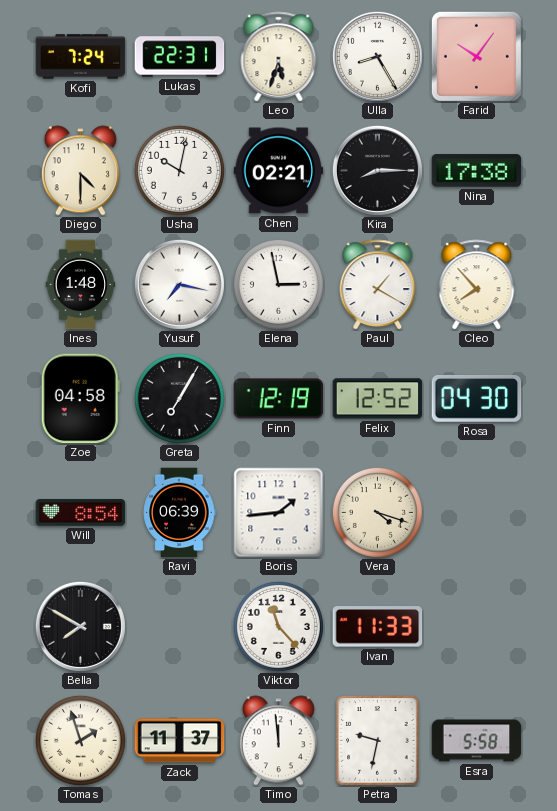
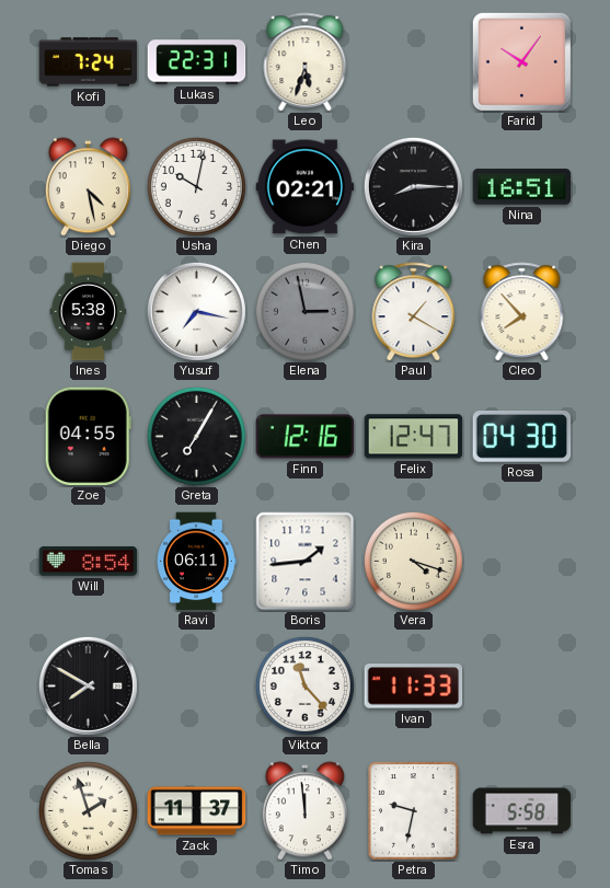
Ulla: 8:25 -> none
Diego: 4:30 -> 4:28
Nina: 17:38 -> 16:51
Ines: 1:48 -> 5:38
Elena dial: white -> grey
Zoe: 04:58 -> 04:55
Finn: 12:19 -> 12:16
Felix: 12:52 -> 12:47
Ravi: 06:39 -> 06:11
